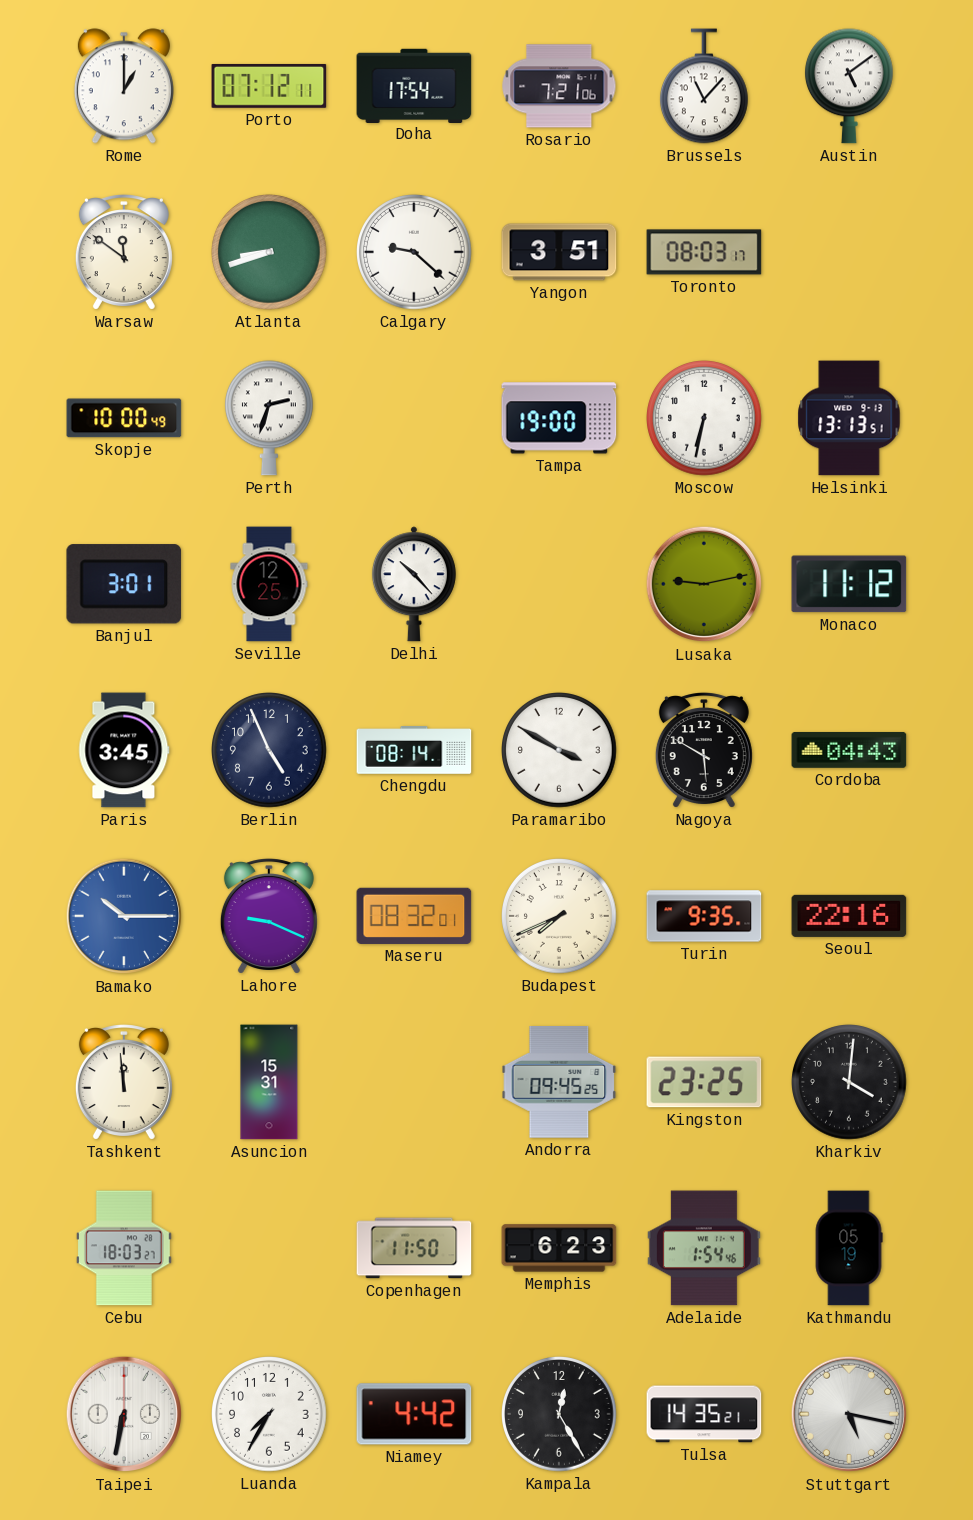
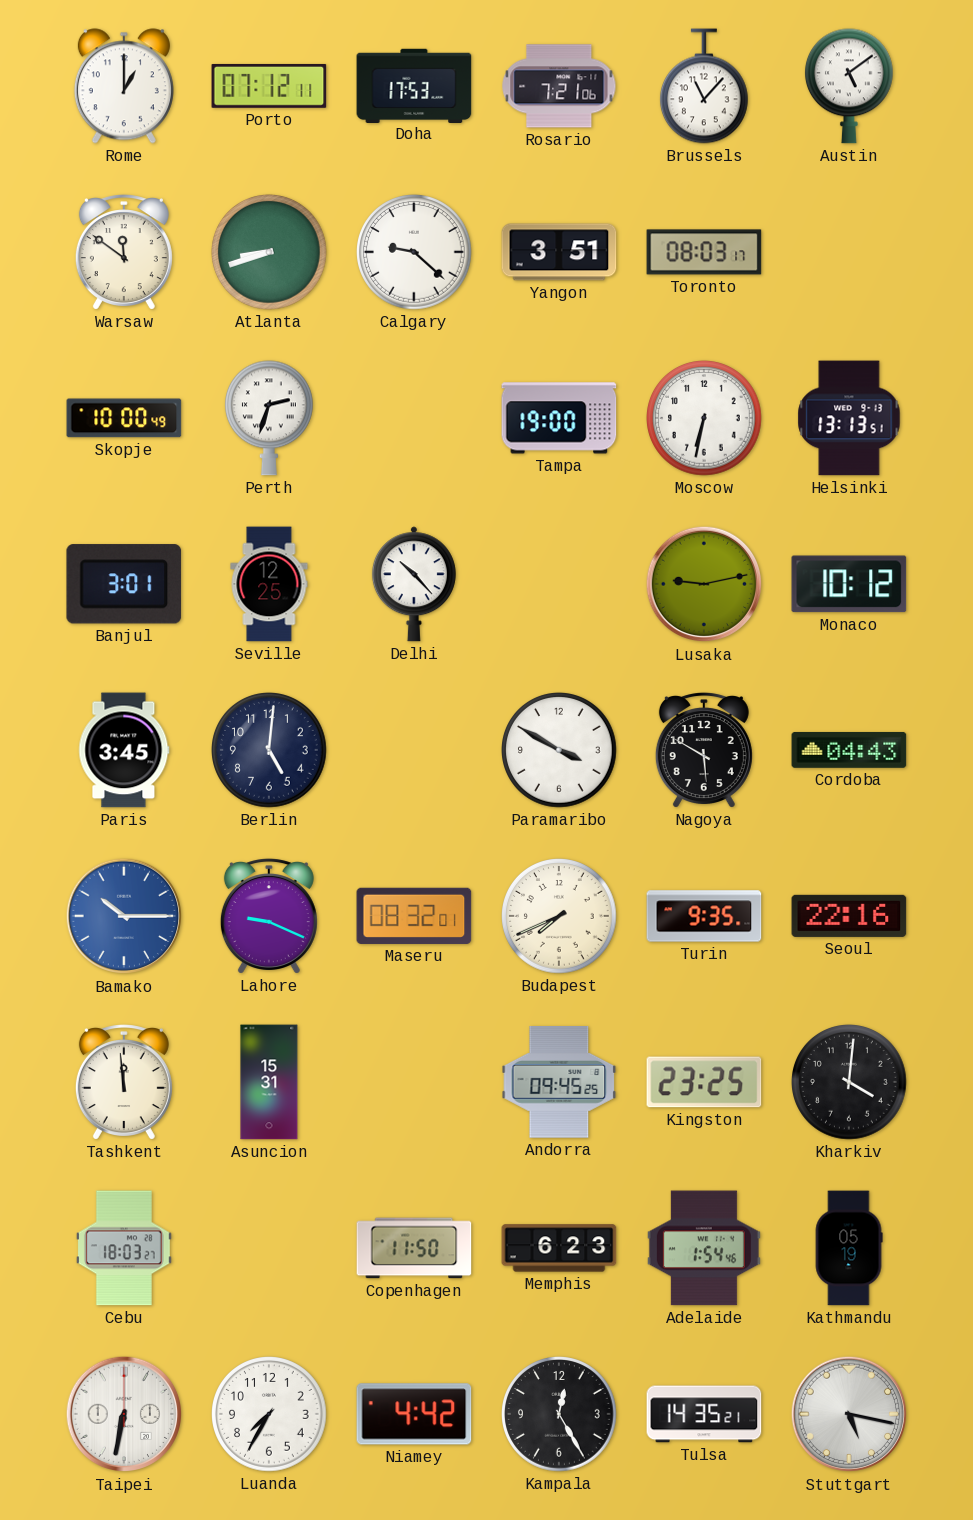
Doha: 17:54 -> 17:53
Monaco: 11:12 -> 10:12
Berlin: 4:56 -> 5:01
Chengdu: 08:14 -> none
